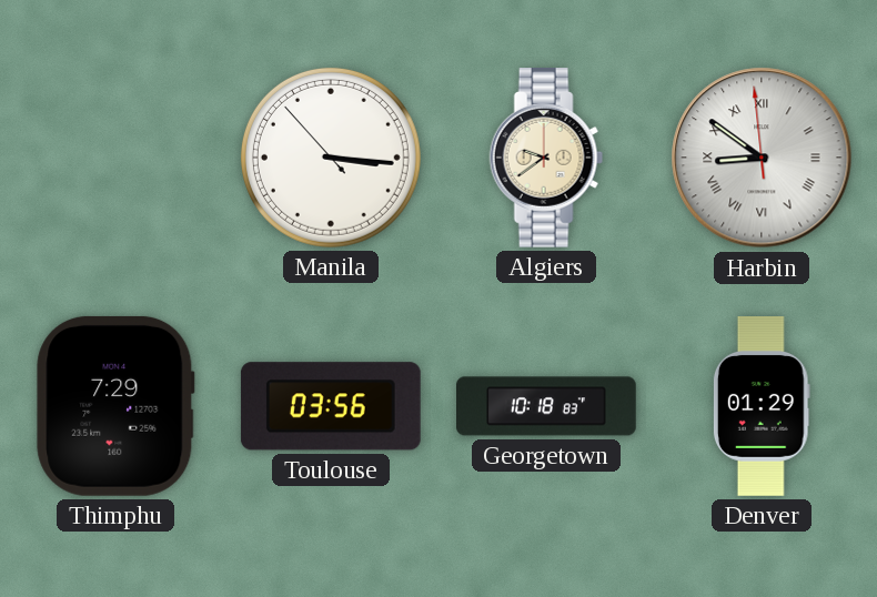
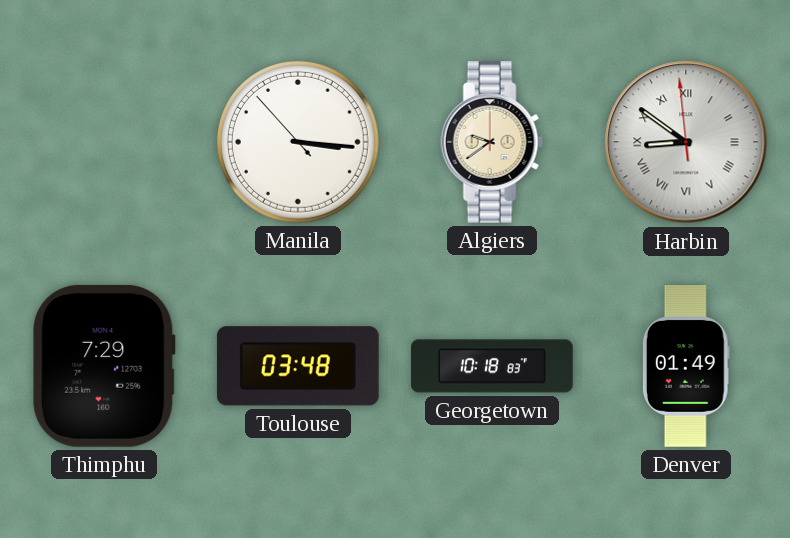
Toulouse: 03:56 -> 03:48
Denver: 01:29 -> 01:49
